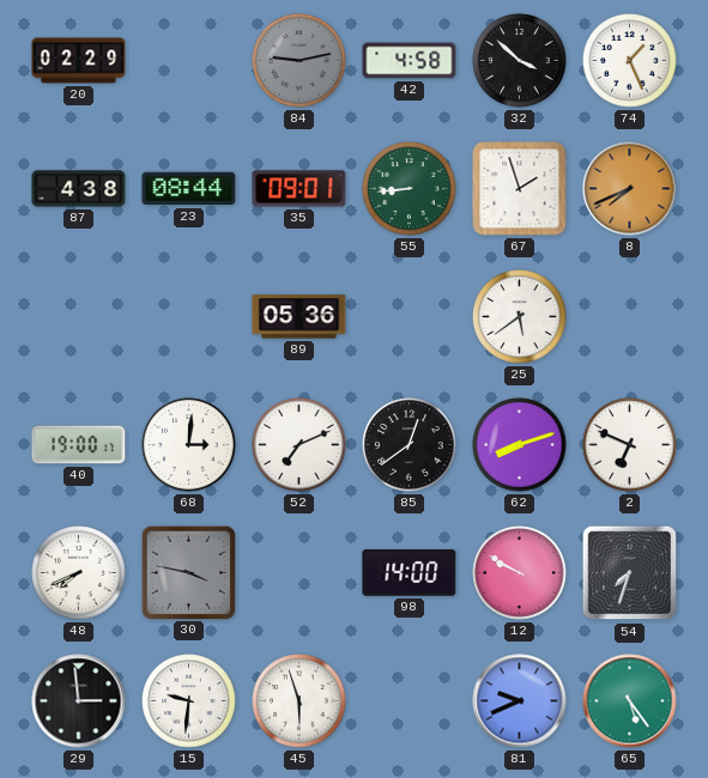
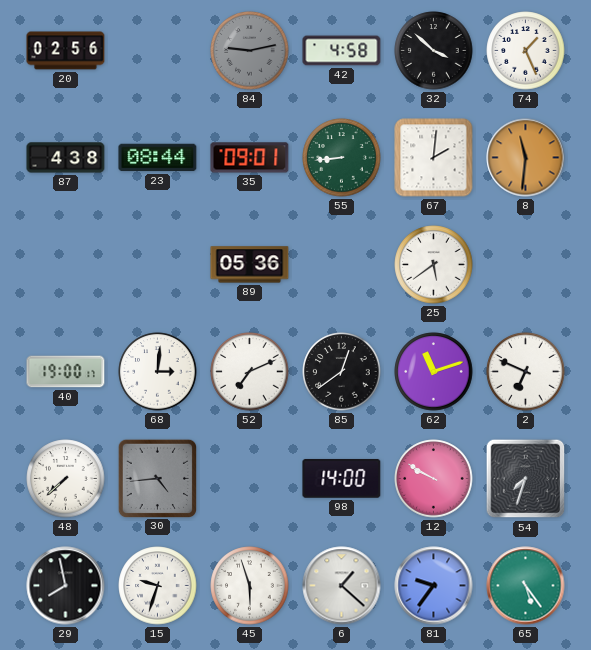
20: 02:29 -> 02:56
67: 1:57 -> 2:01
8: 7:41 -> 11:31
62: 8:12 -> 11:12
48: 7:41 -> 7:38
30: 3:47 -> 4:44
29: 2:59 -> 7:58
15: 9:31 -> 9:33
6: none -> 1:22
81: 9:41 -> 9:36
